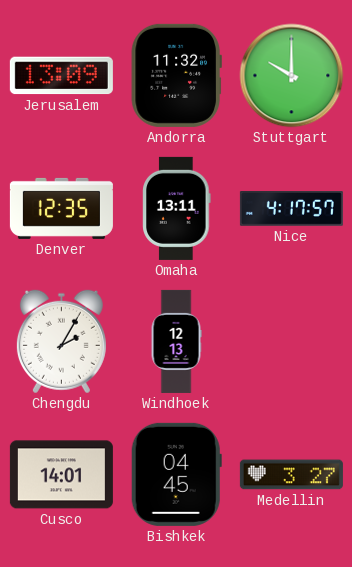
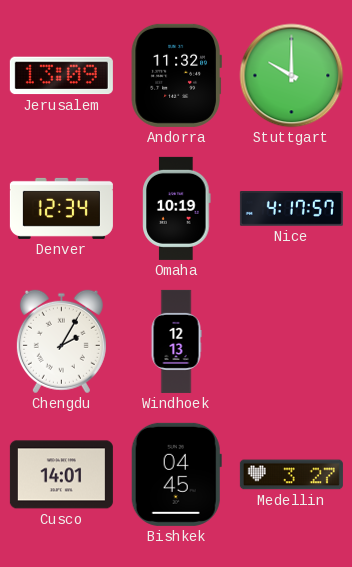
Denver: 12:35 -> 12:34
Omaha: 13:11 -> 10:19
